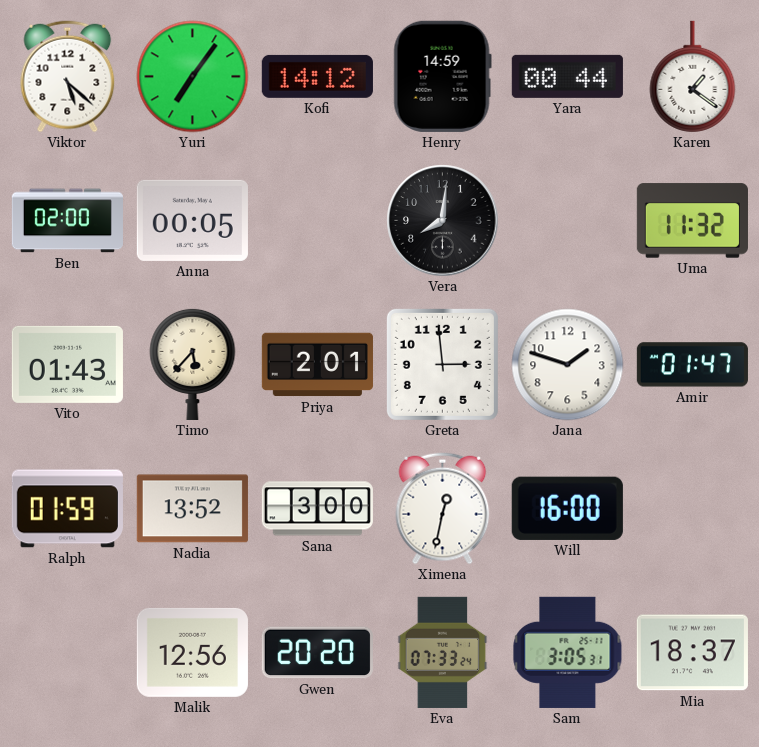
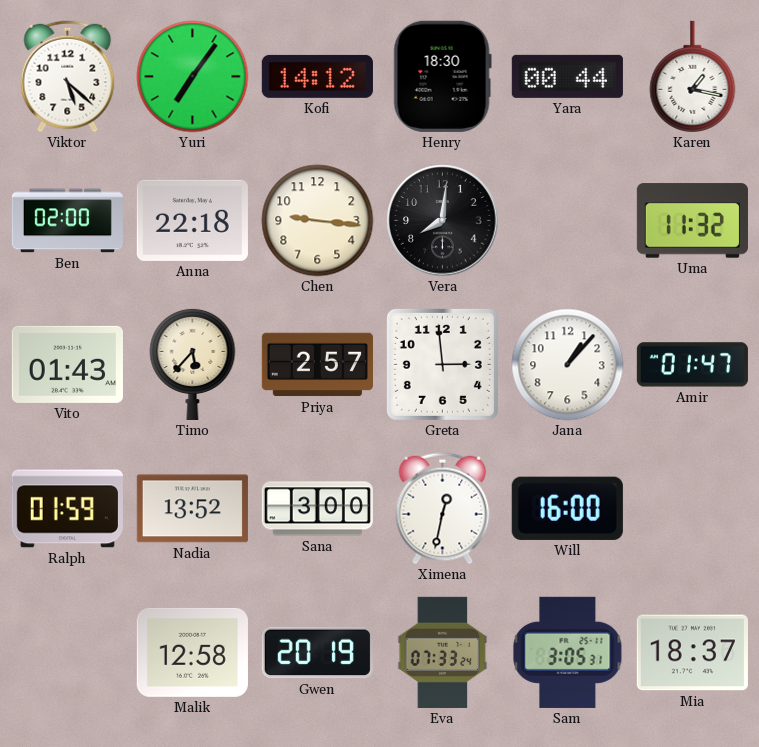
Henry: 14:59 -> 18:30
Karen: 1:21 -> 1:17
Anna: 00:05 -> 22:18
Chen: none -> 9:16
Priya: 2:01 -> 2:57
Jana: 1:48 -> 1:07
Malik: 12:56 -> 12:58
Gwen: 20:20 -> 20:19
